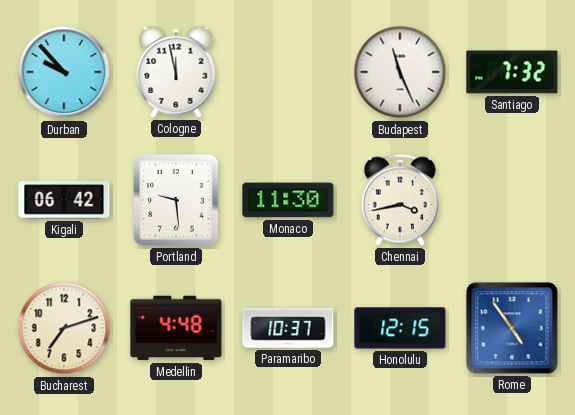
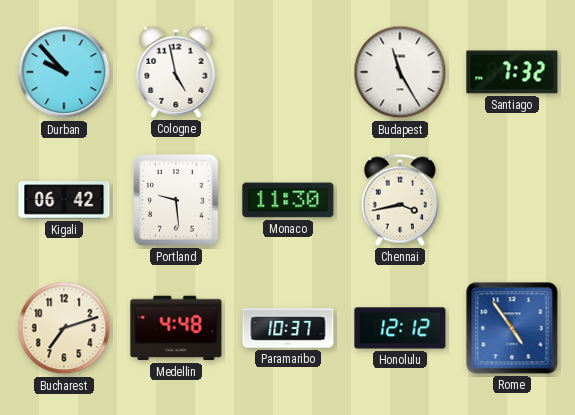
Cologne: 11:58 -> 4:58
Budapest: 11:26 -> 11:25
Honolulu: 12:15 -> 12:12
